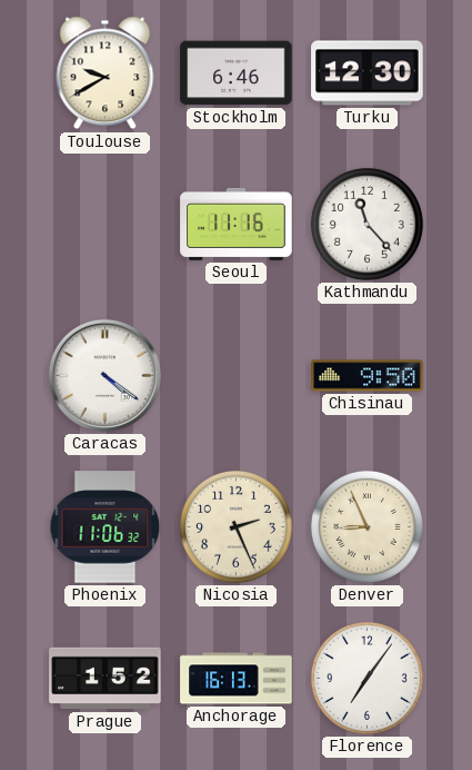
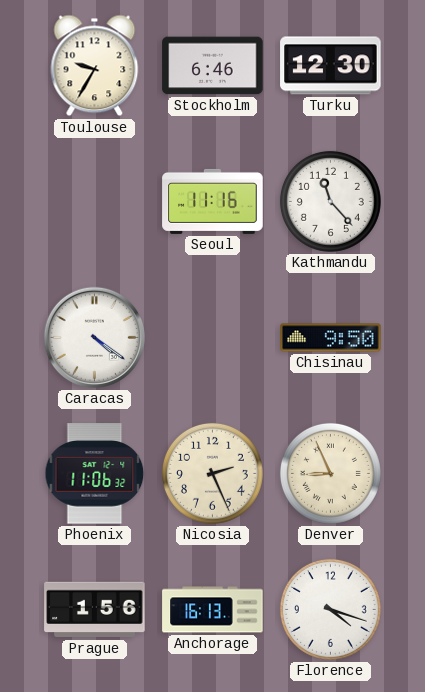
Toulouse: 9:40 -> 9:35
Prague: 1:52 -> 1:56
Florence: 7:06 -> 4:18
